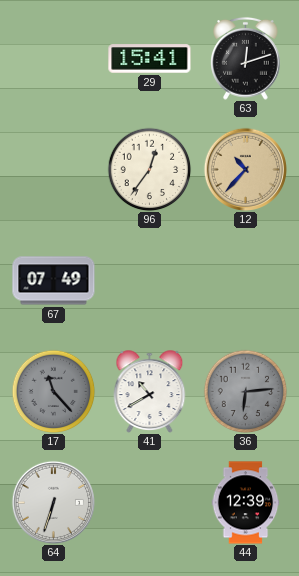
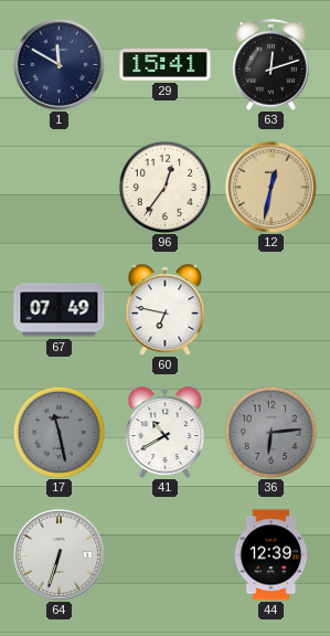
1: none -> 11:50
12: 10:37 -> 12:32
60: none -> 6:47
17: 11:23 -> 11:28
